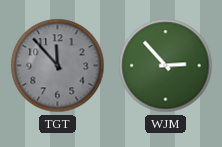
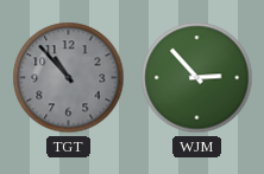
TGT: 11:53 -> 10:53
